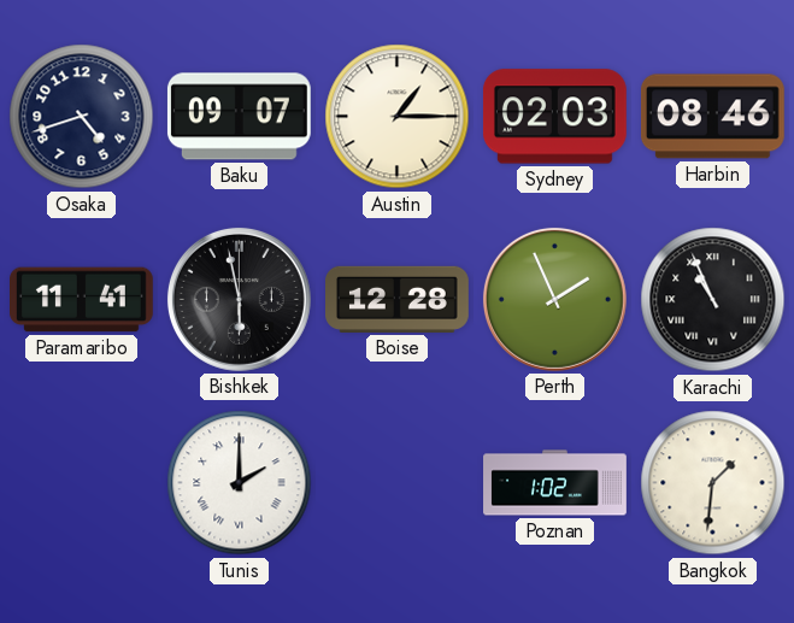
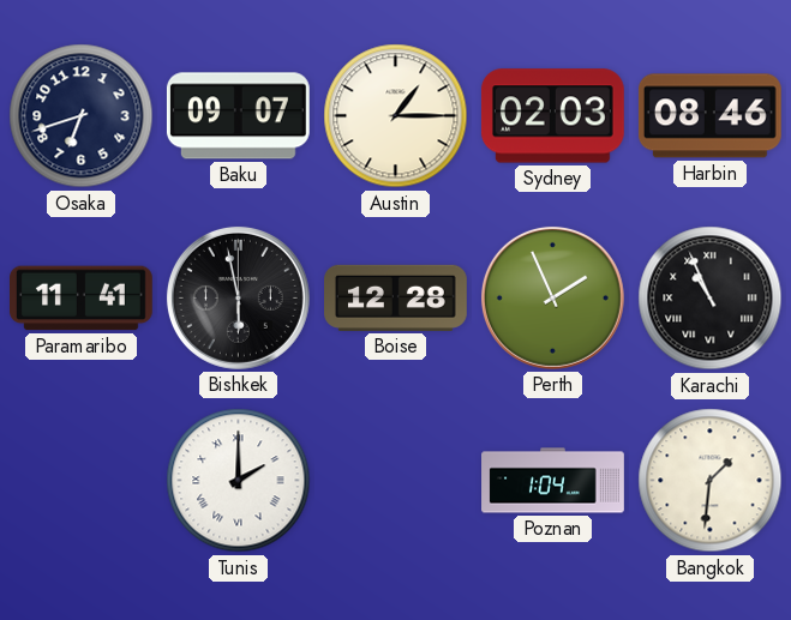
Osaka: 4:42 -> 6:42
Poznan: 1:02 -> 1:04
